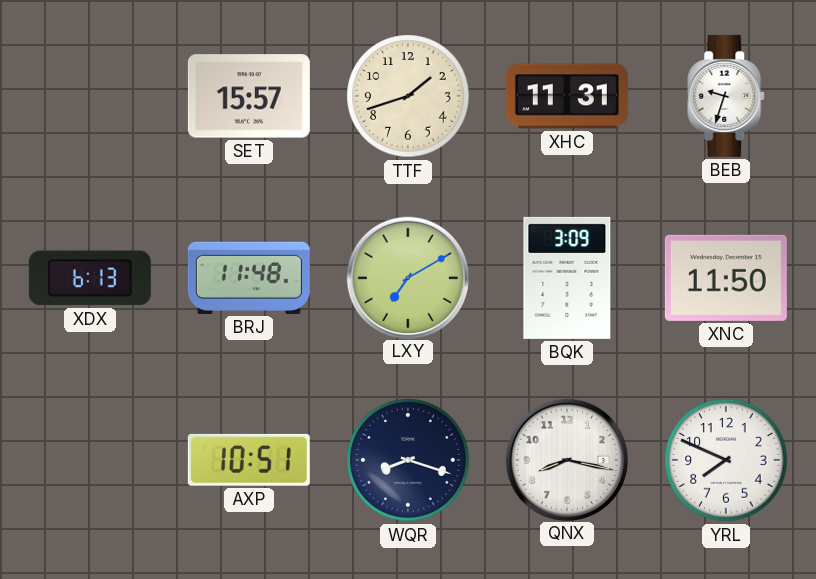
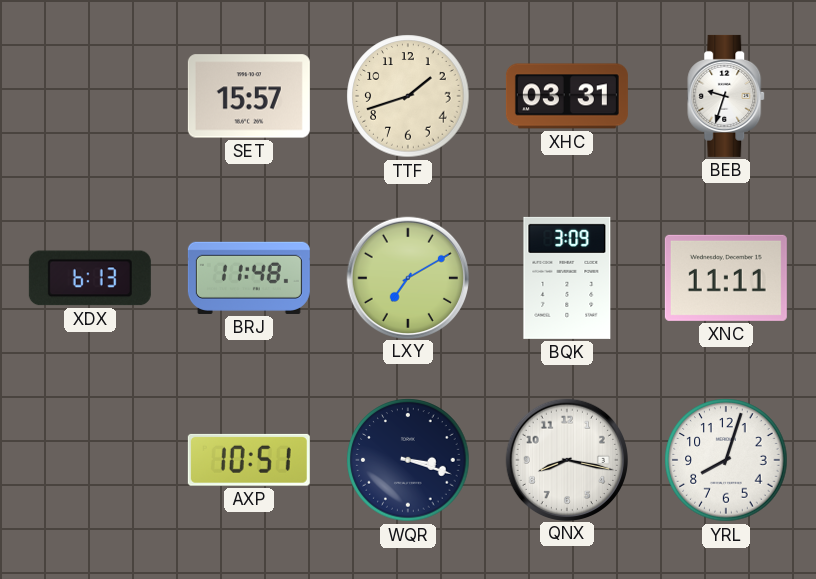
XHC: 11:31 -> 03:31
XNC: 11:50 -> 11:11
WQR: 8:18 -> 3:18
YRL: 7:49 -> 8:03
